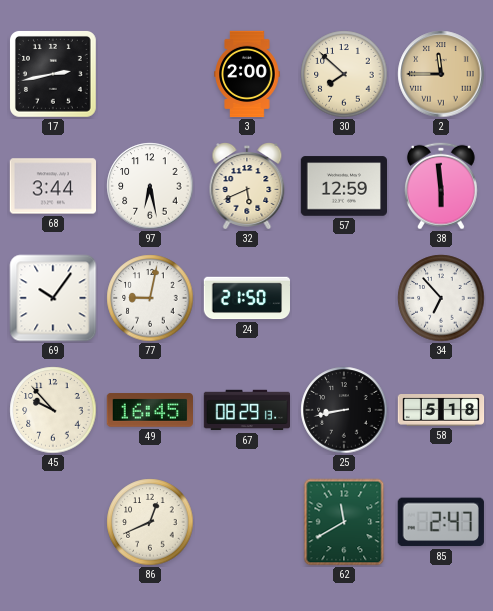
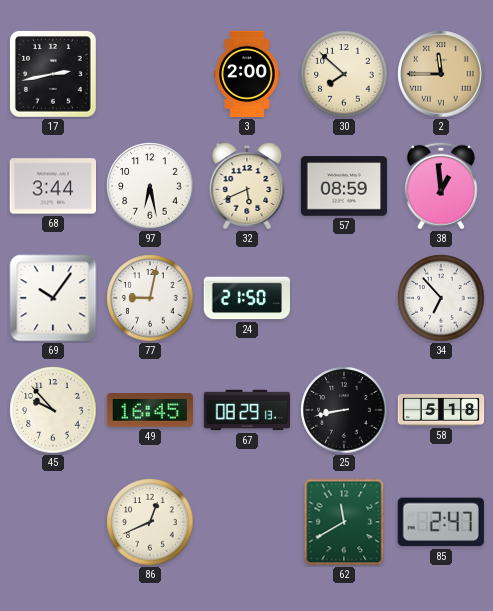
57: 12:59 -> 08:59
38: 5:59 -> 12:59
